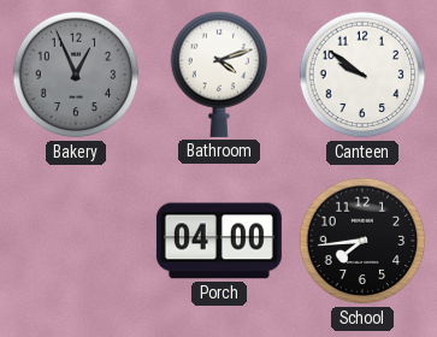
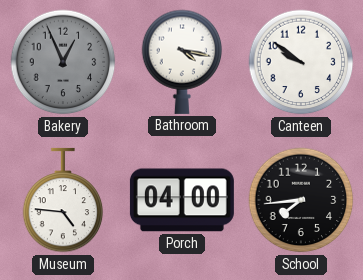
Bathroom: 4:12 -> 4:17
Museum: none -> 4:46
